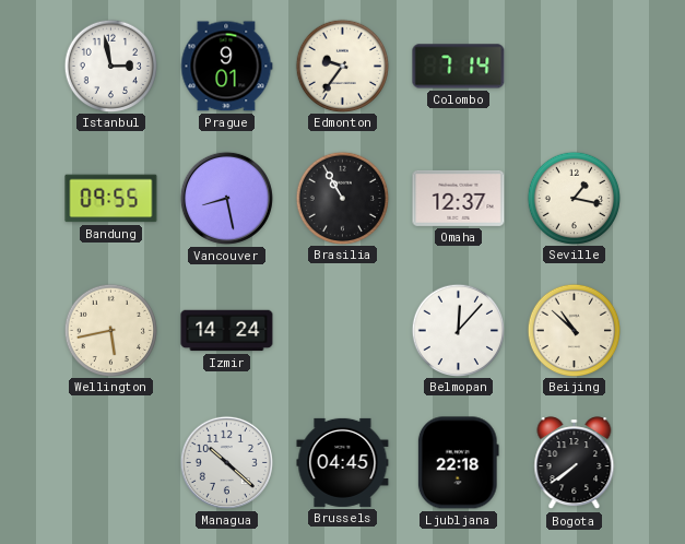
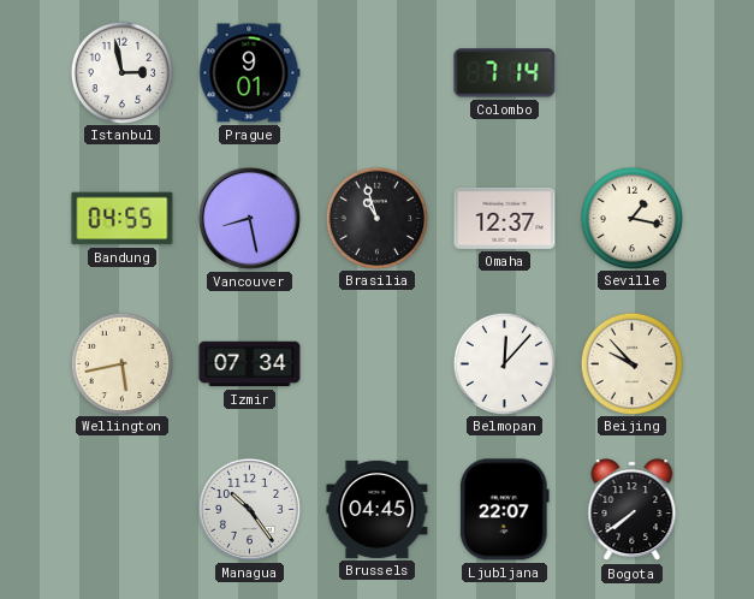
Edmonton: 9:36 -> none
Bandung: 09:55 -> 04:55
Brasilia: 10:55 -> 10:57
Izmir: 14:24 -> 07:34
Beijing: 10:52 -> 9:53
Managua: 10:22 -> 10:24
Ljubljana: 22:18 -> 22:07
